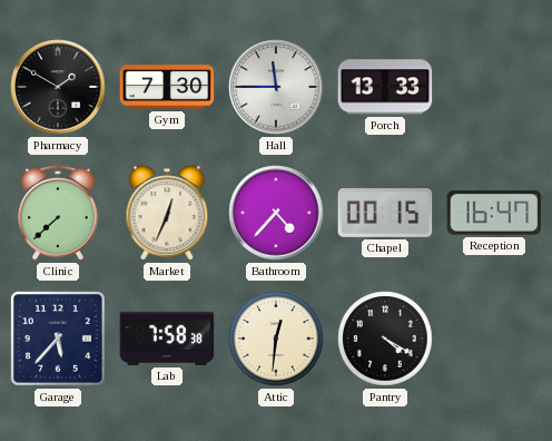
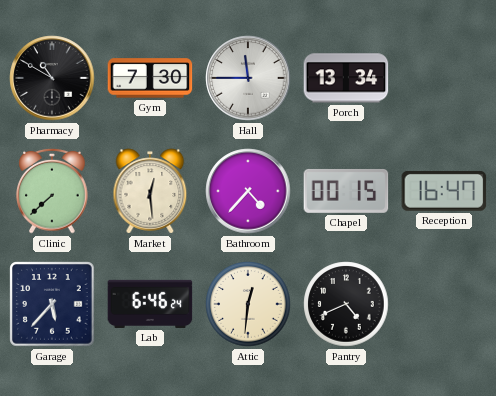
Pharmacy: 1:50 -> 10:50
Porch: 13:33 -> 13:34
Market: 12:34 -> 12:29
Lab: 7:58 -> 6:46
Pantry: 4:20 -> 4:41
